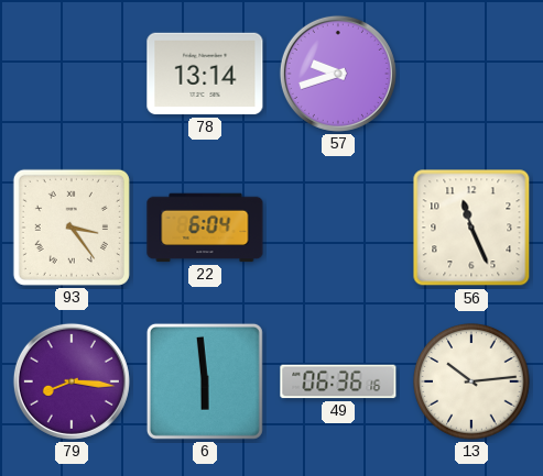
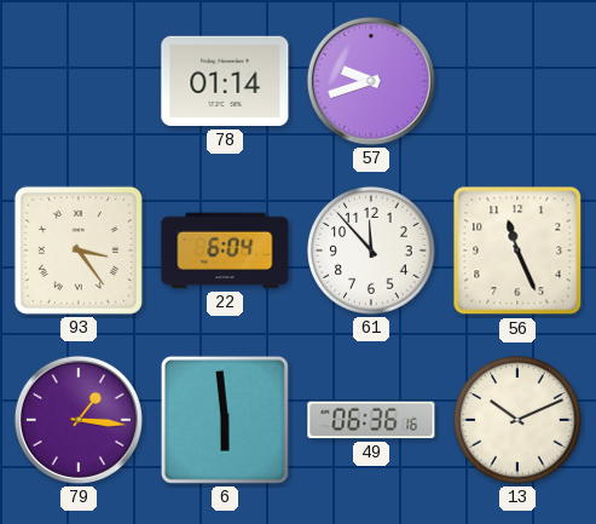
78: 13:14 -> 01:14
61: none -> 11:53
79: 8:16 -> 1:16
13: 10:14 -> 10:11
